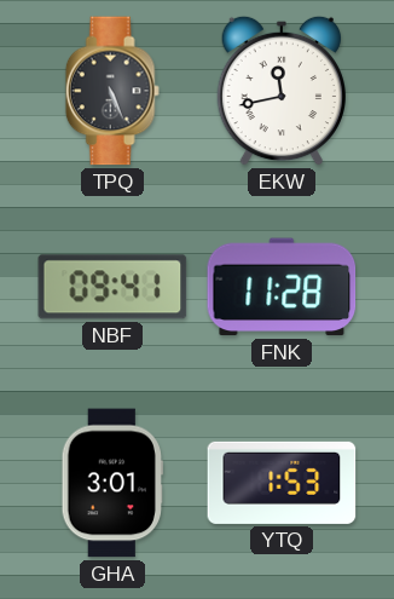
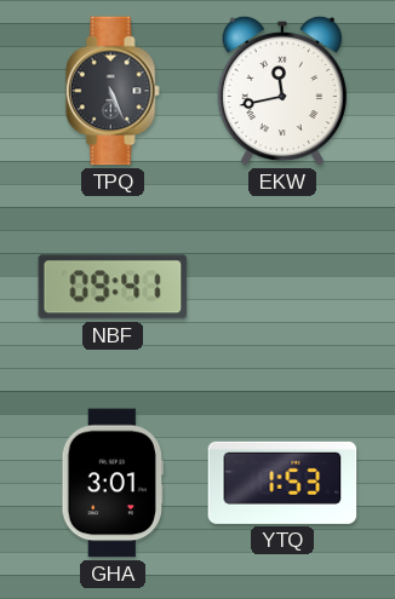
FNK: 11:28 -> none
